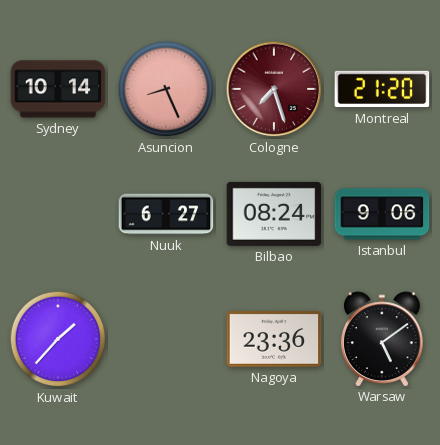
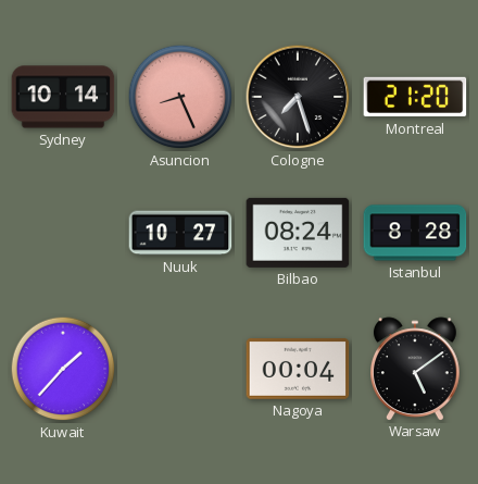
Cologne dial: burgundy -> black
Nuuk: 6:27 -> 10:27
Istanbul: 9:06 -> 8:28
Nagoya: 23:36 -> 00:04
